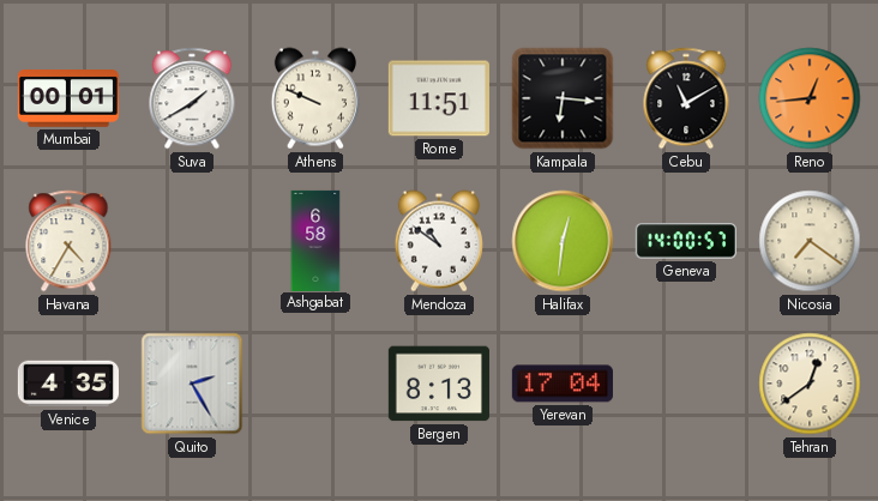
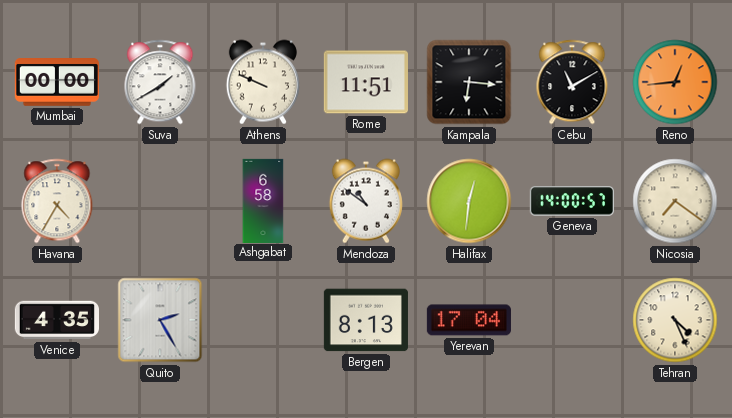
Mumbai: 00:01 -> 00:00
Tehran: 12:39 -> 4:26
